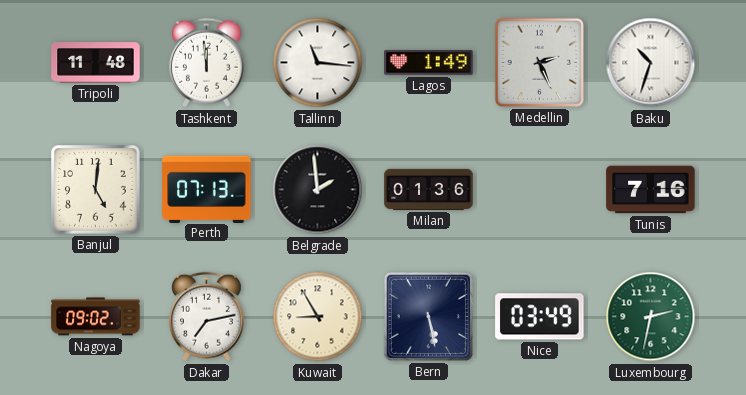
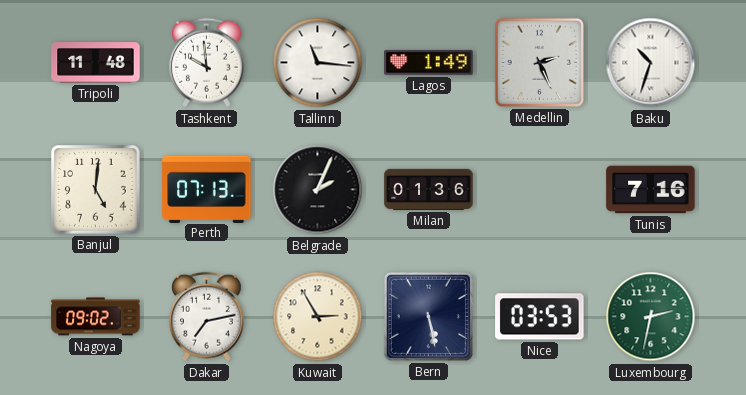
Tashkent: 11:59 -> 9:59
Belgrade: 1:59 -> 2:04
Kuwait: 8:55 -> 2:55
Nice: 03:49 -> 03:53
